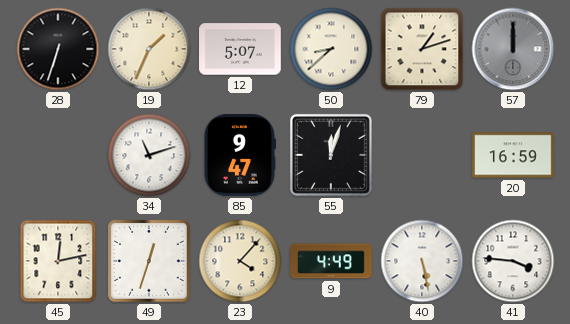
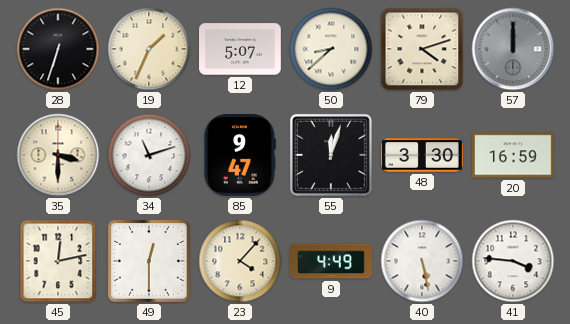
79: 1:12 -> 4:12
35: none -> 3:30
48: none -> 3:30
49: 12:33 -> 12:30
